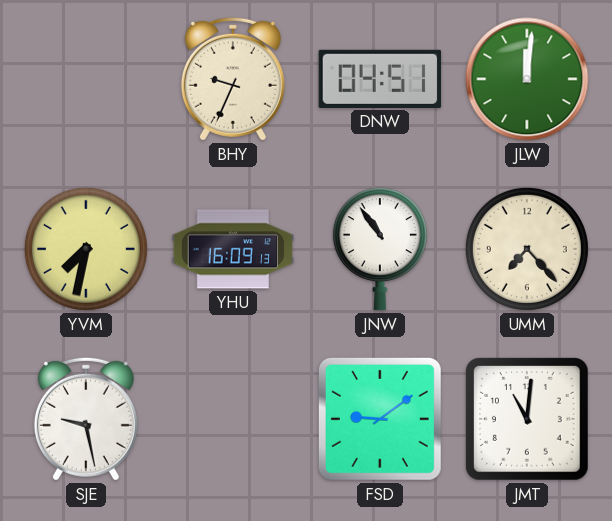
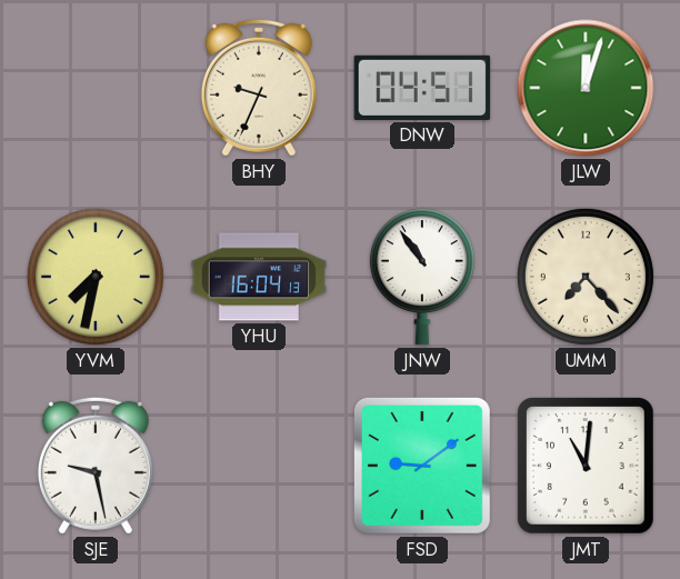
JLW: 12:01 -> 12:03
YHU: 16:09 -> 16:04
